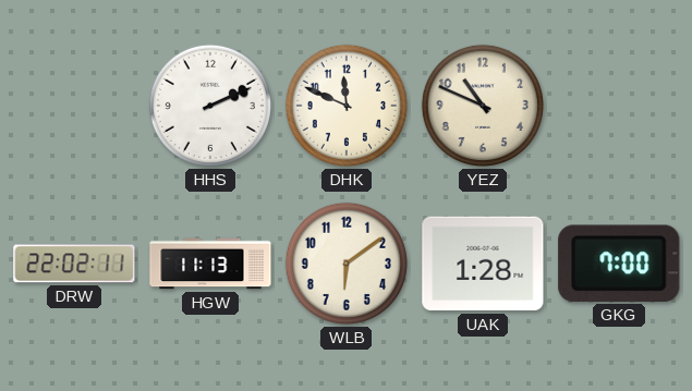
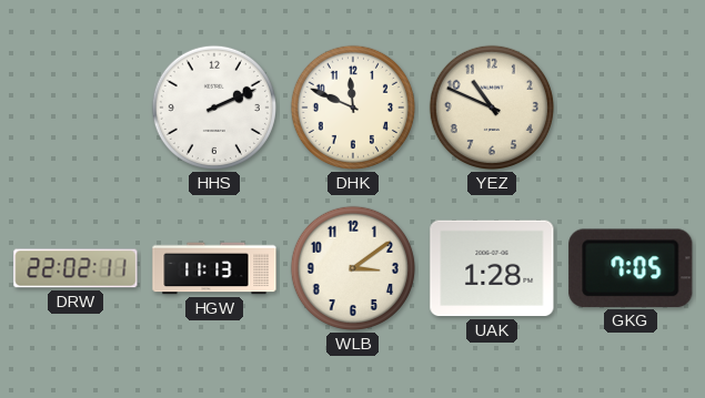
WLB: 6:09 -> 3:09
GKG: 7:00 -> 7:05
